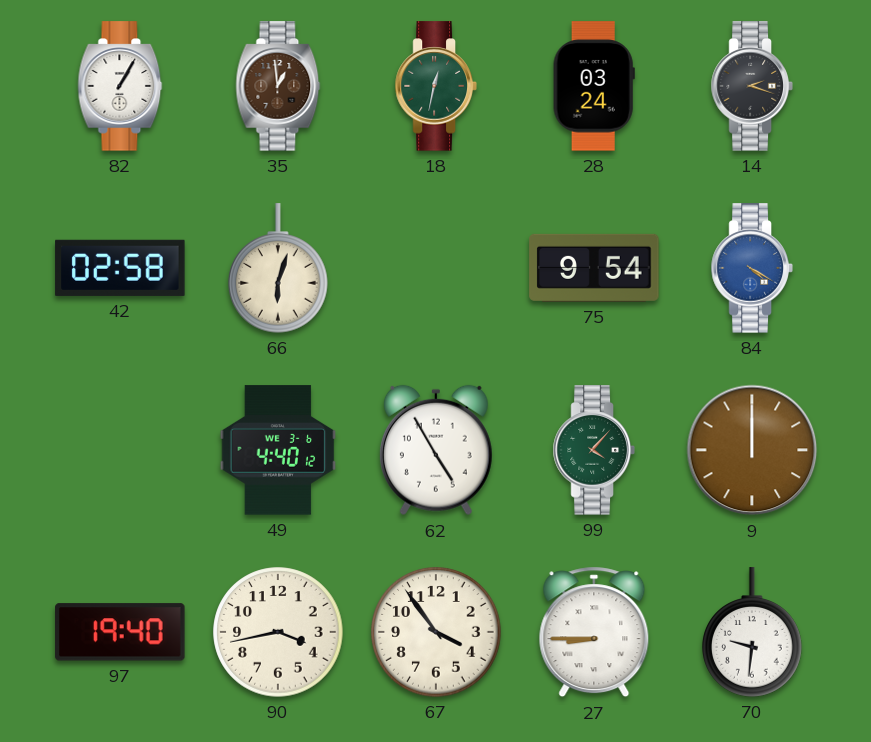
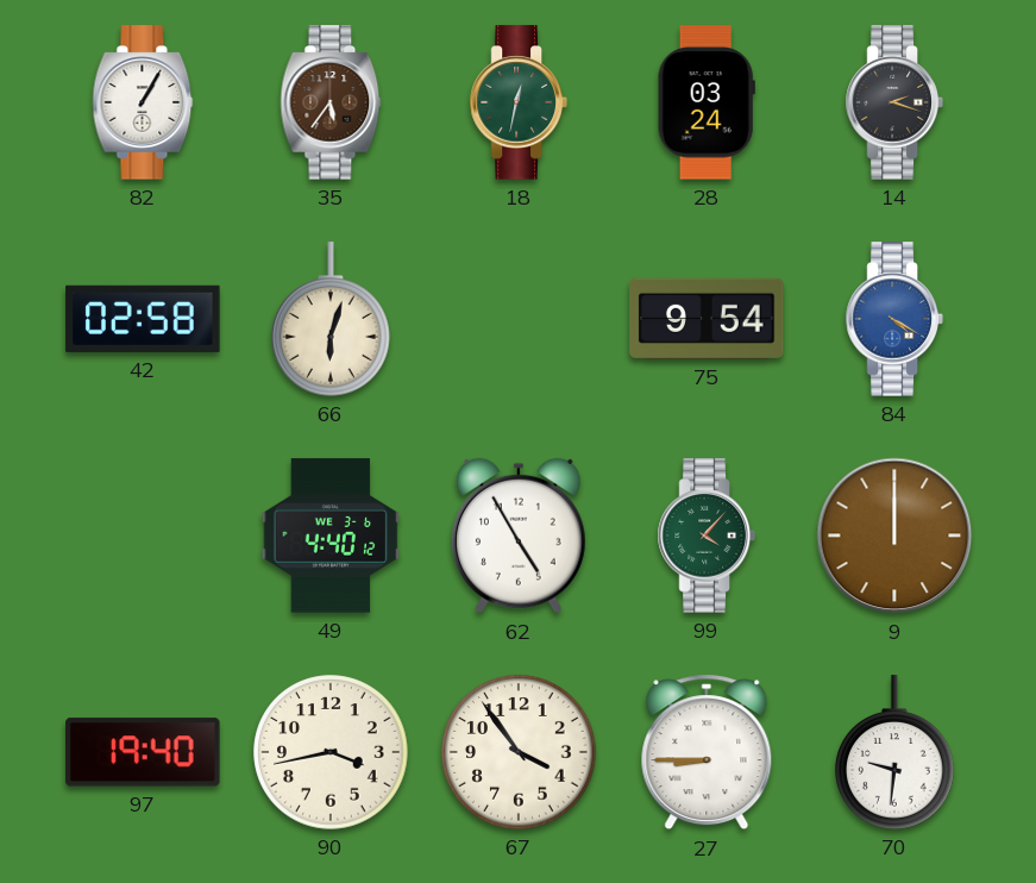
35: 12:59 -> 5:36
